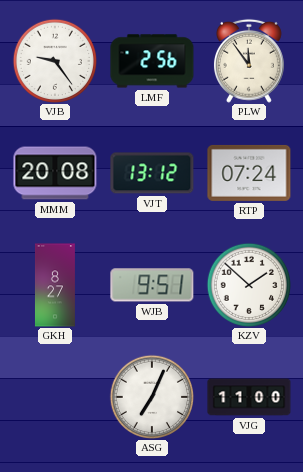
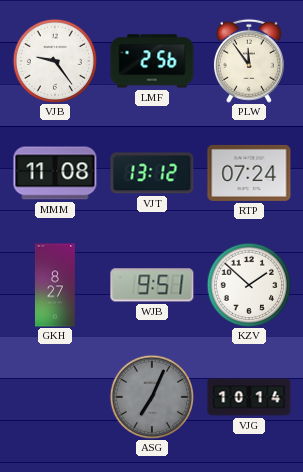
MMM: 20:08 -> 11:08
ASG dial: white -> grey
VJG: 11:00 -> 10:14
